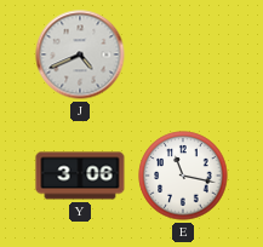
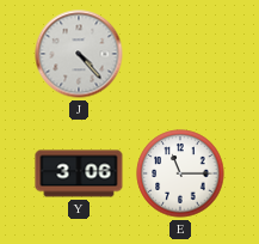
J: 4:41 -> 4:23
E: 11:17 -> 11:15
